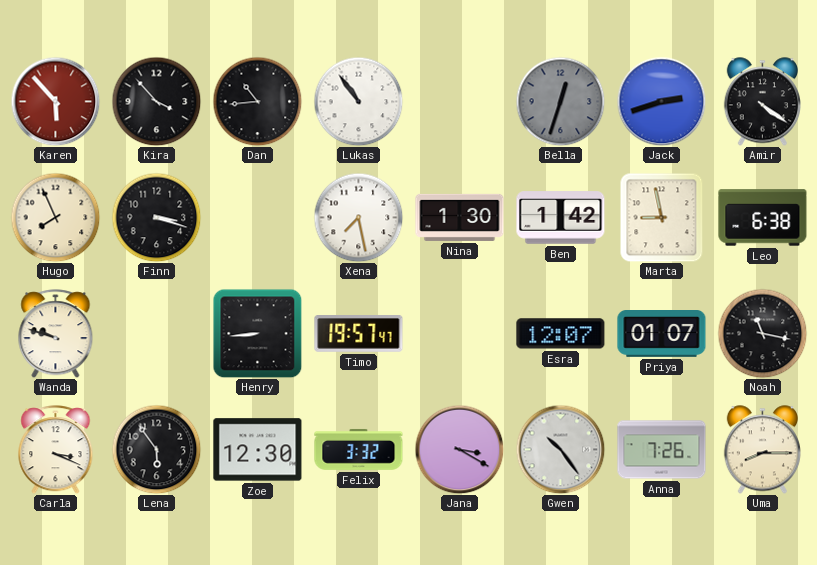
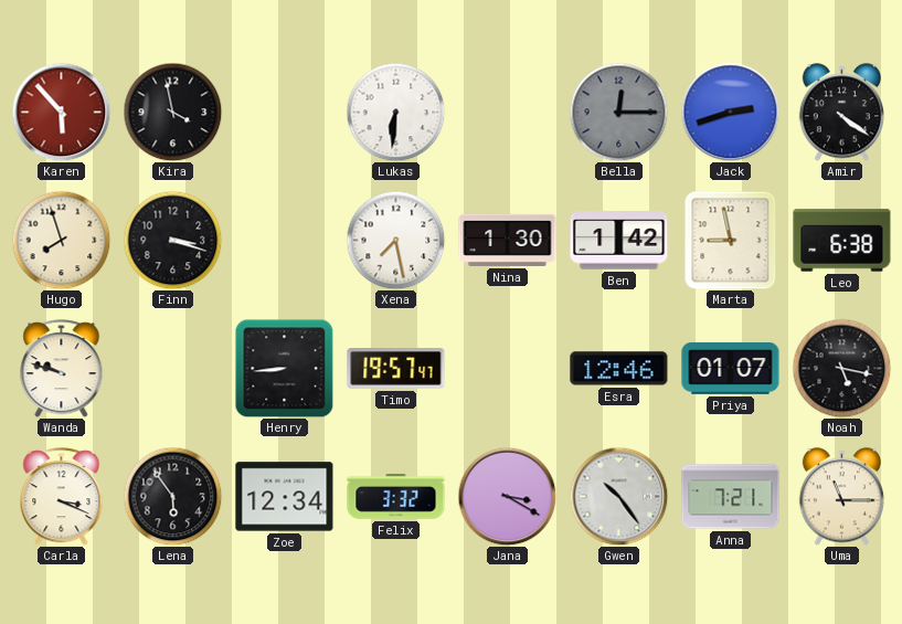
Kira: 3:53 -> 3:58
Dan: 10:44 -> none
Lukas: 10:54 -> 6:31
Bella: 12:33 -> 12:15
Hugo: 7:56 -> 7:57
Esra: 12:07 -> 12:46
Noah: 11:17 -> 5:17
Zoe: 12:30 -> 12:34
Anna: 7:26 -> 7:21
Uma: 8:15 -> 11:15
